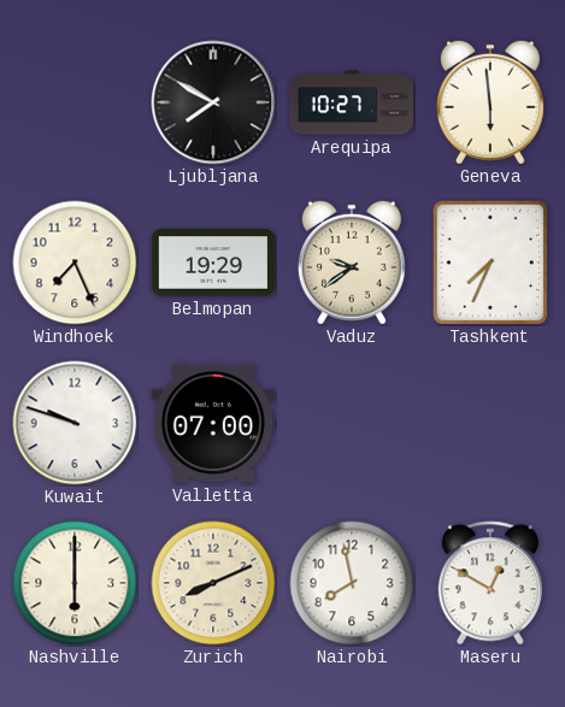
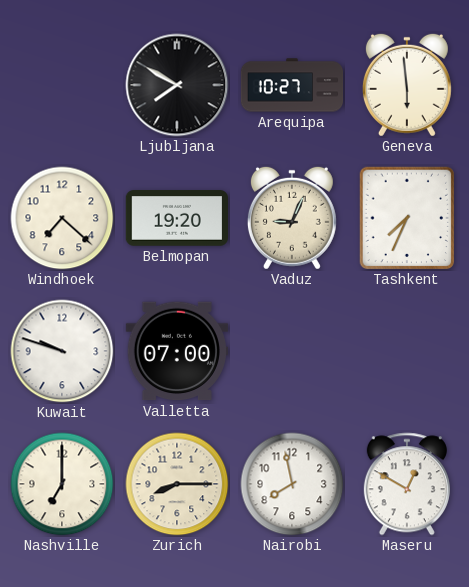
Windhoek: 7:26 -> 7:22
Belmopan: 19:29 -> 19:20
Vaduz: 9:39 -> 9:04
Nashville: 6:00 -> 7:00
Zurich: 8:11 -> 8:15
